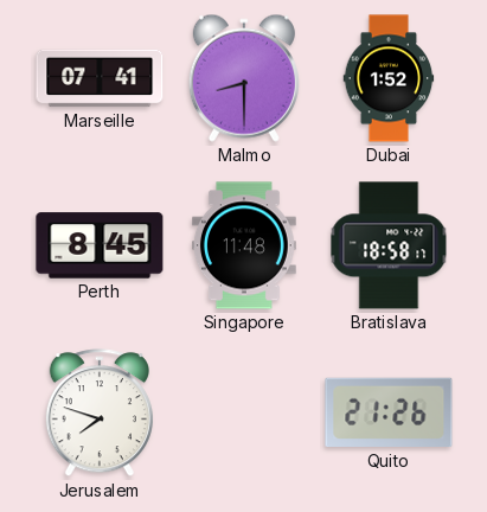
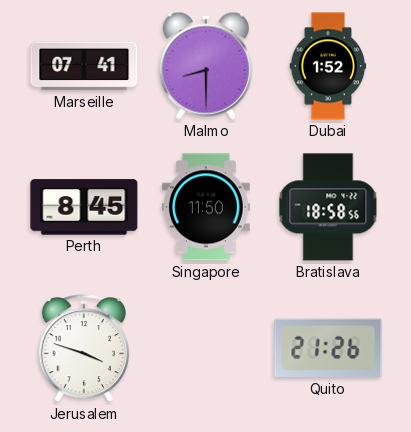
Singapore: 11:48 -> 11:50
Bratislava: 18:58:17 -> 18:58:56
Jerusalem: 7:48 -> 3:48
